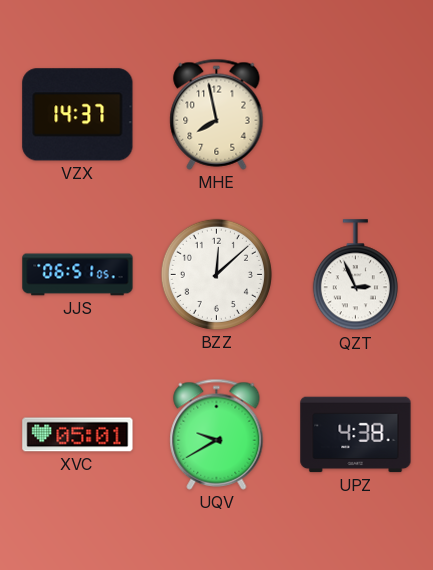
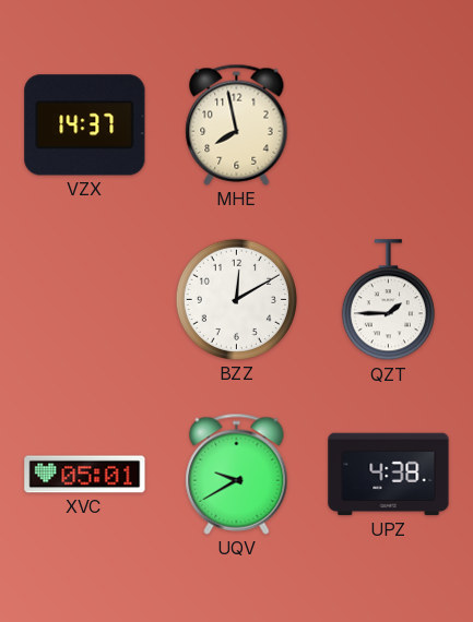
JJS: 06:51 -> none
BZZ: 12:08 -> 12:10
QZT: 2:56 -> 1:45
